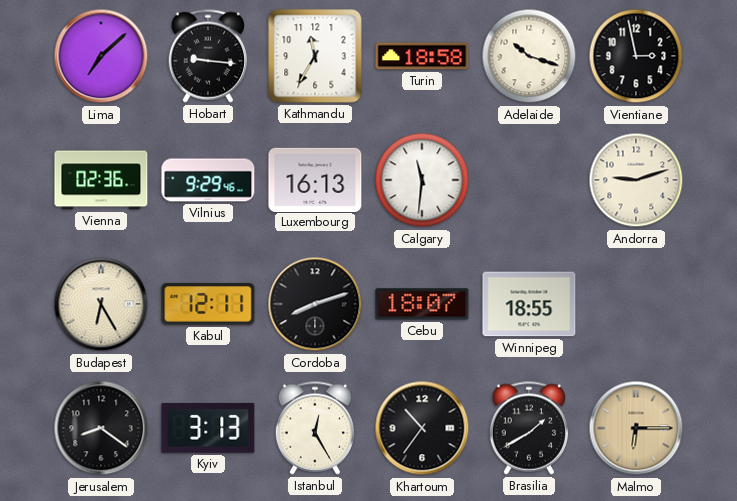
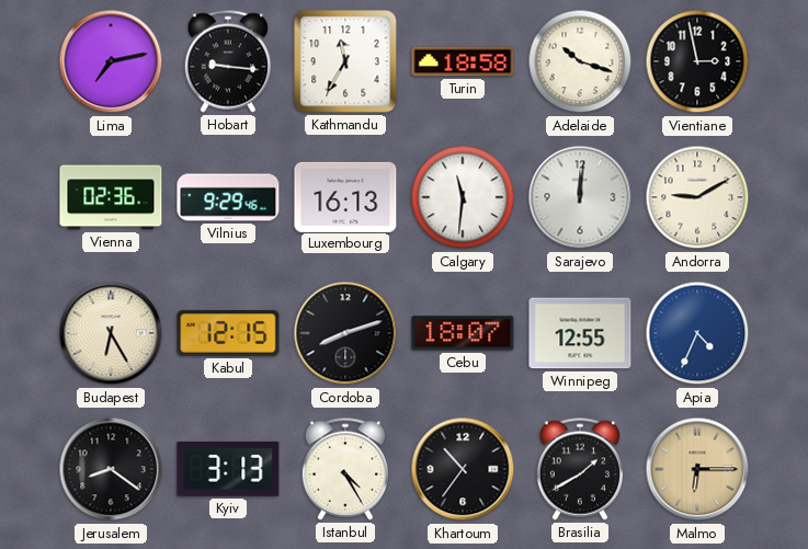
Lima: 7:08 -> 7:13
Sarajevo: none -> 12:01
Andorra: 9:12 -> 9:10
Kabul: 12:11 -> 12:15
Winnipeg: 18:55 -> 12:55
Apia: none -> 4:34
Istanbul: 12:25 -> 4:25
